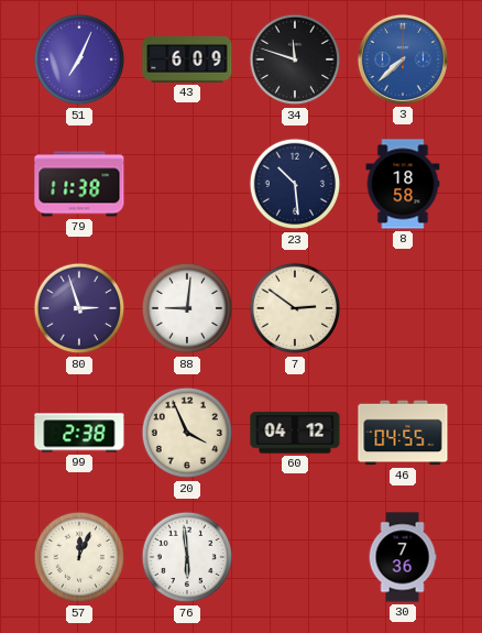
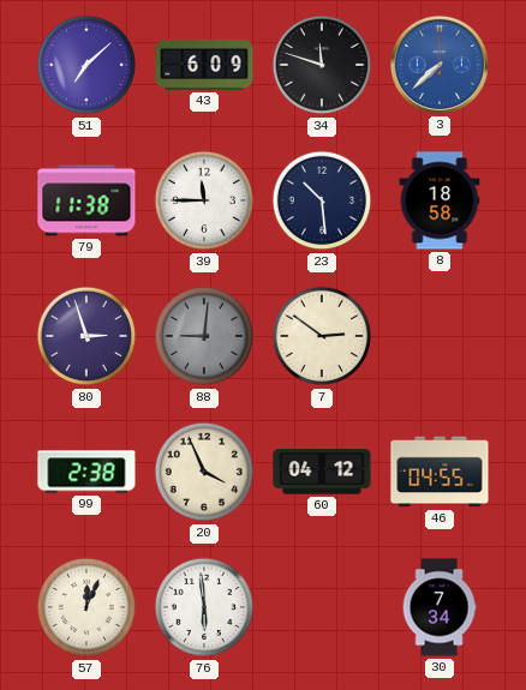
51: 7:04 -> 7:08
39: none -> 11:45
88 dial: white -> grey
30: 7:36 -> 7:34
